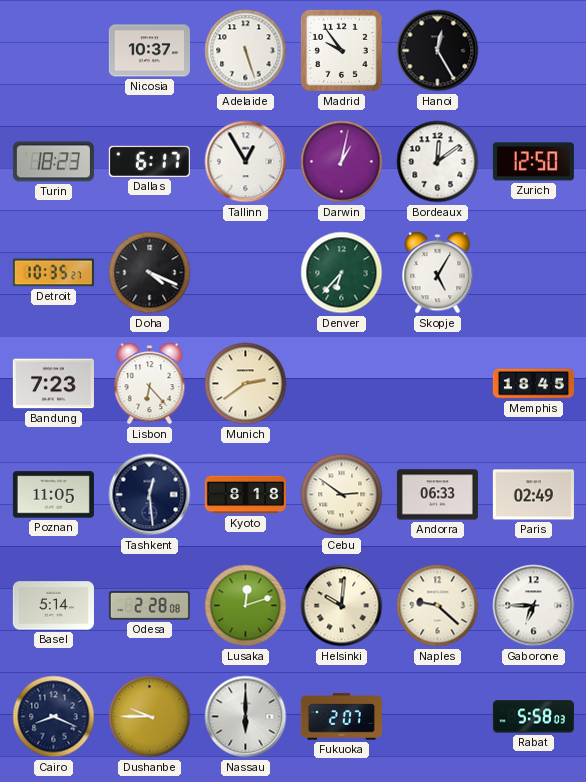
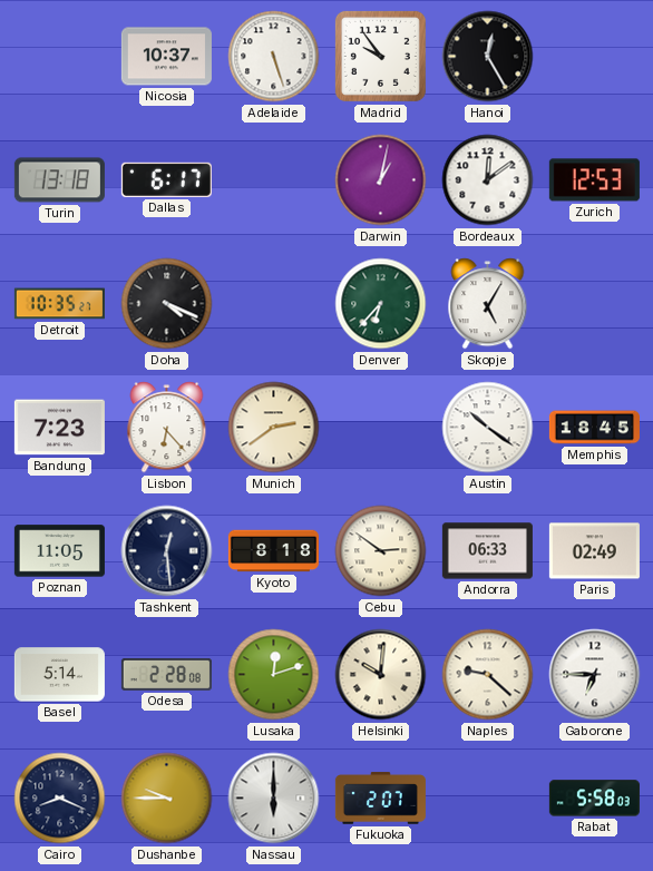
Turin: 18:23 -> 13:18
Tallinn: 12:55 -> none
Zurich: 12:50 -> 12:53
Austin: none -> 10:21
